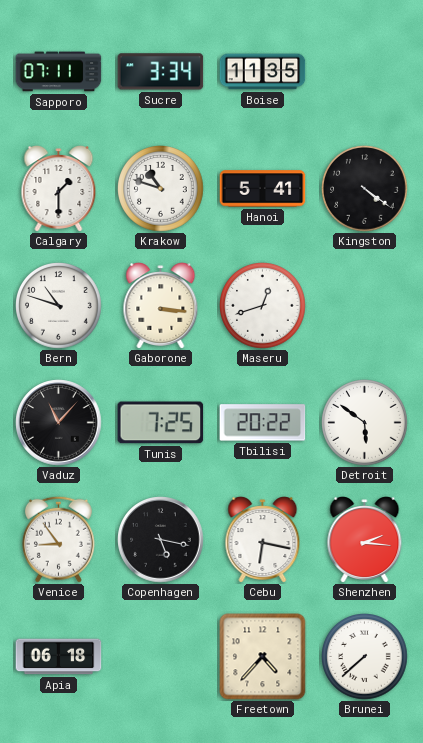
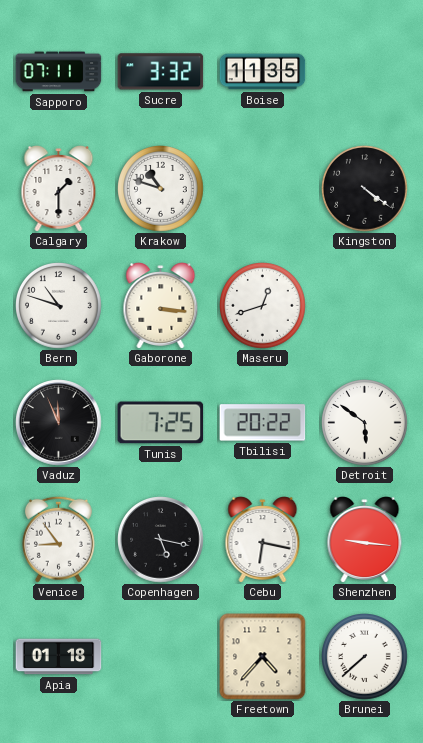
Sucre: 3:34 -> 3:32
Hanoi: 5:41 -> none
Vaduz: 11:07 -> 11:56
Shenzhen: 2:16 -> 9:16
Apia: 06:18 -> 01:18
